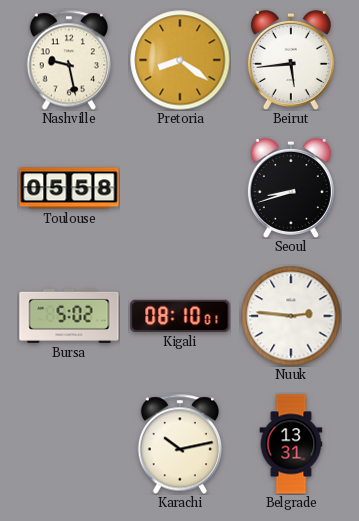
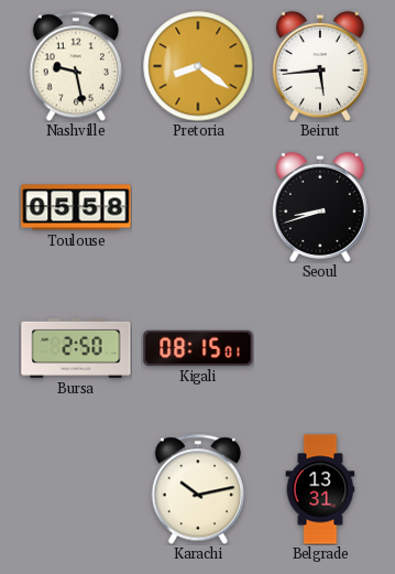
Bursa: 5:02 -> 2:50
Kigali: 08:10 -> 08:15
Nuuk: 2:46 -> none
